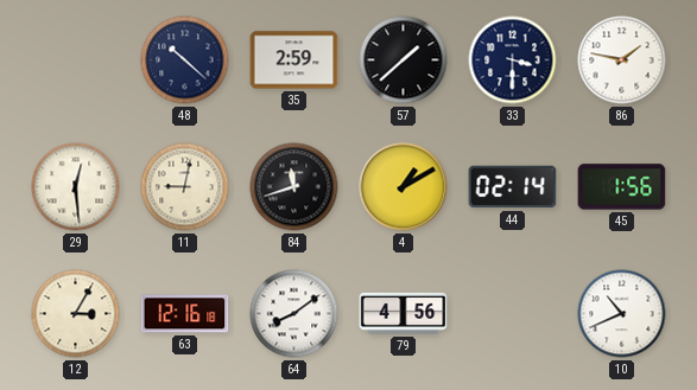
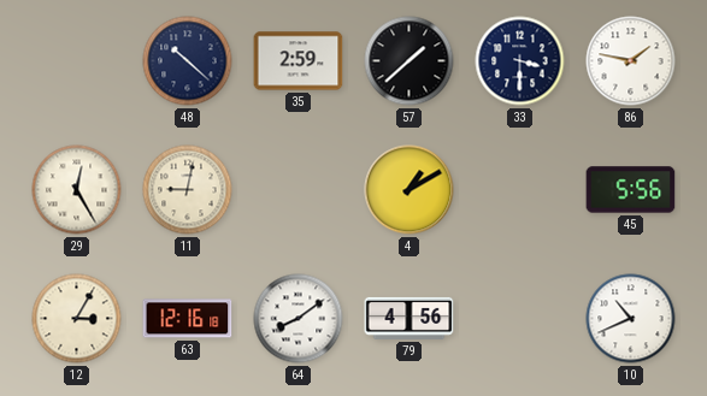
29: 12:29 -> 12:25
84: 11:42 -> none
44: 02:14 -> none
45: 1:56 -> 5:56
